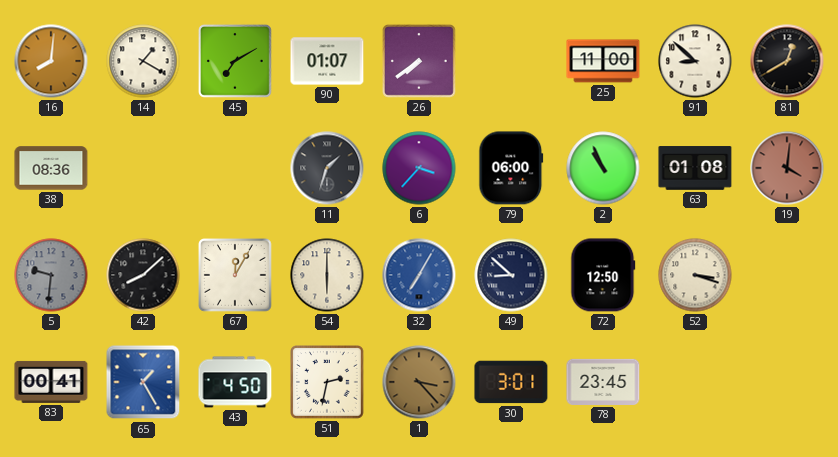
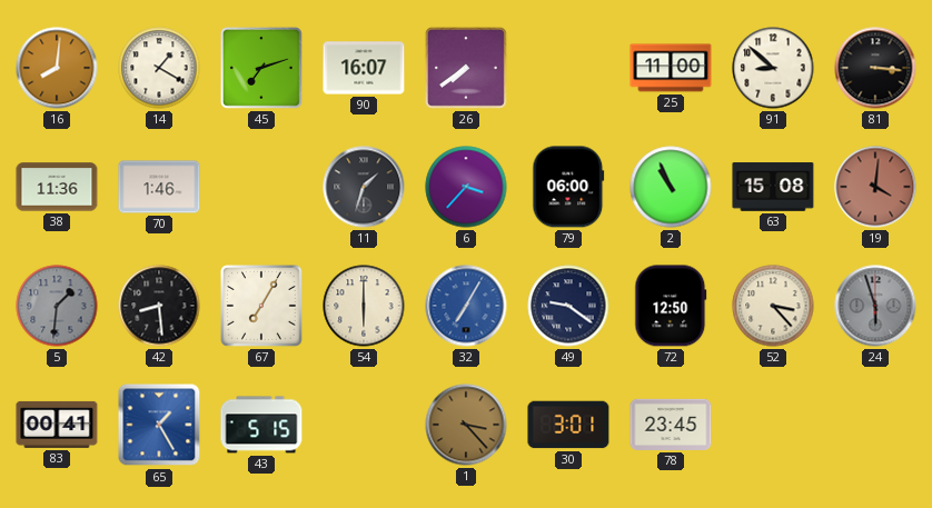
45: 7:10 -> 7:12
90: 01:07 -> 16:07
81: 12:40 -> 3:16
38: 08:36 -> 11:36
70: none -> 1:46
63: 01:08 -> 15:08
5: 9:31 -> 1:31
42: 8:08 -> 8:29
67: 12:05 -> 7:05
49: 8:52 -> 9:21
52: 3:18 -> 3:23
24: none -> 5:57
43: 4:50 -> 5:15
51: 2:32 -> none
